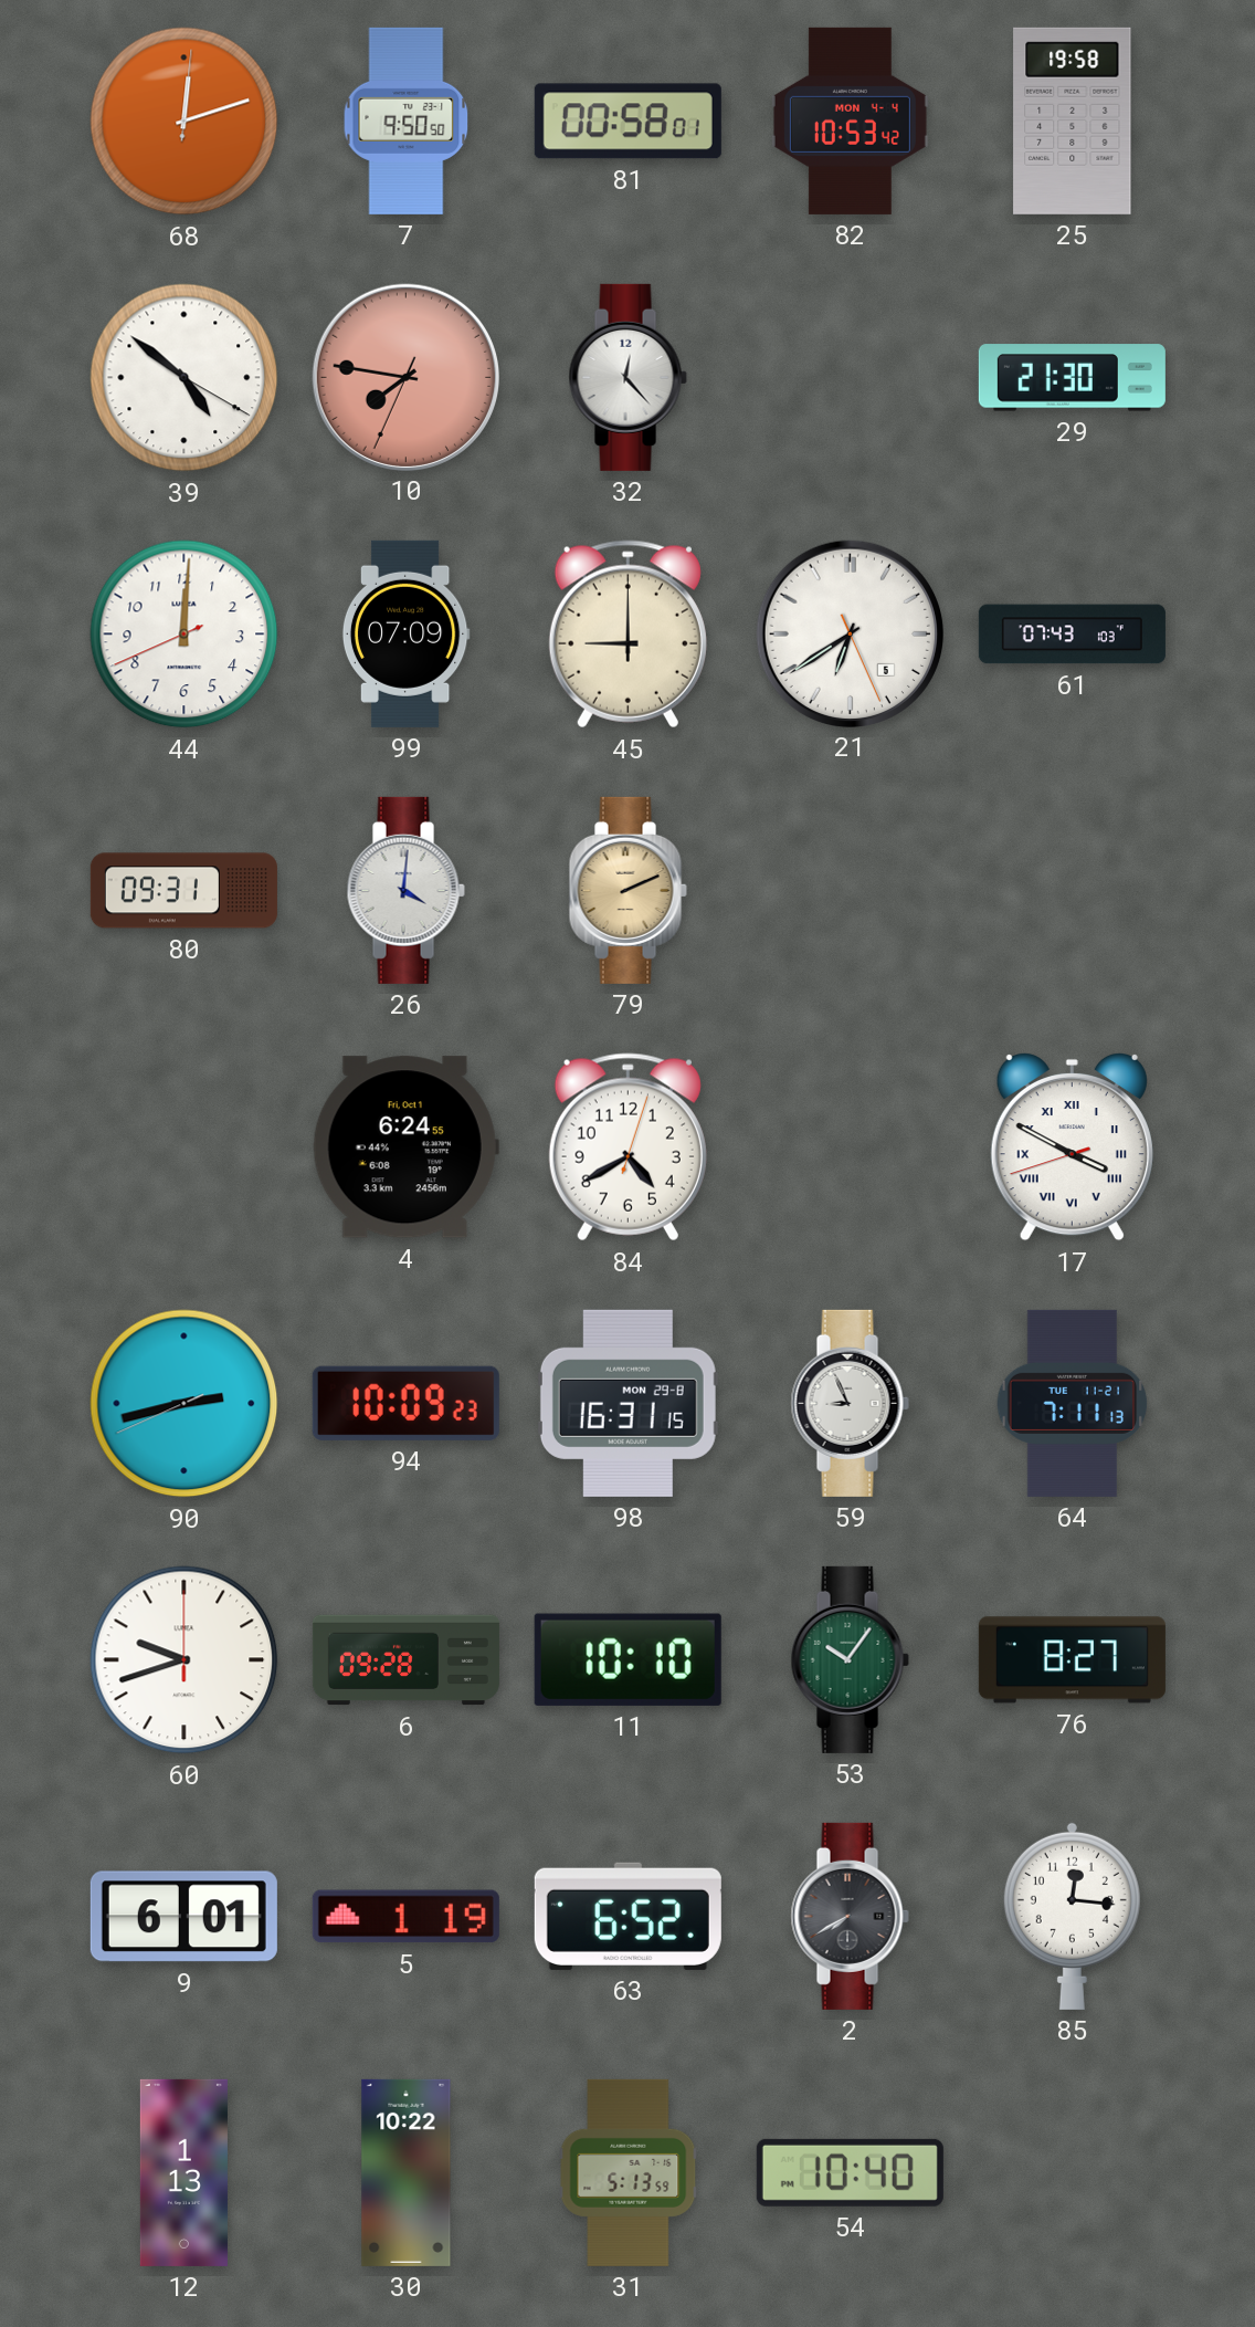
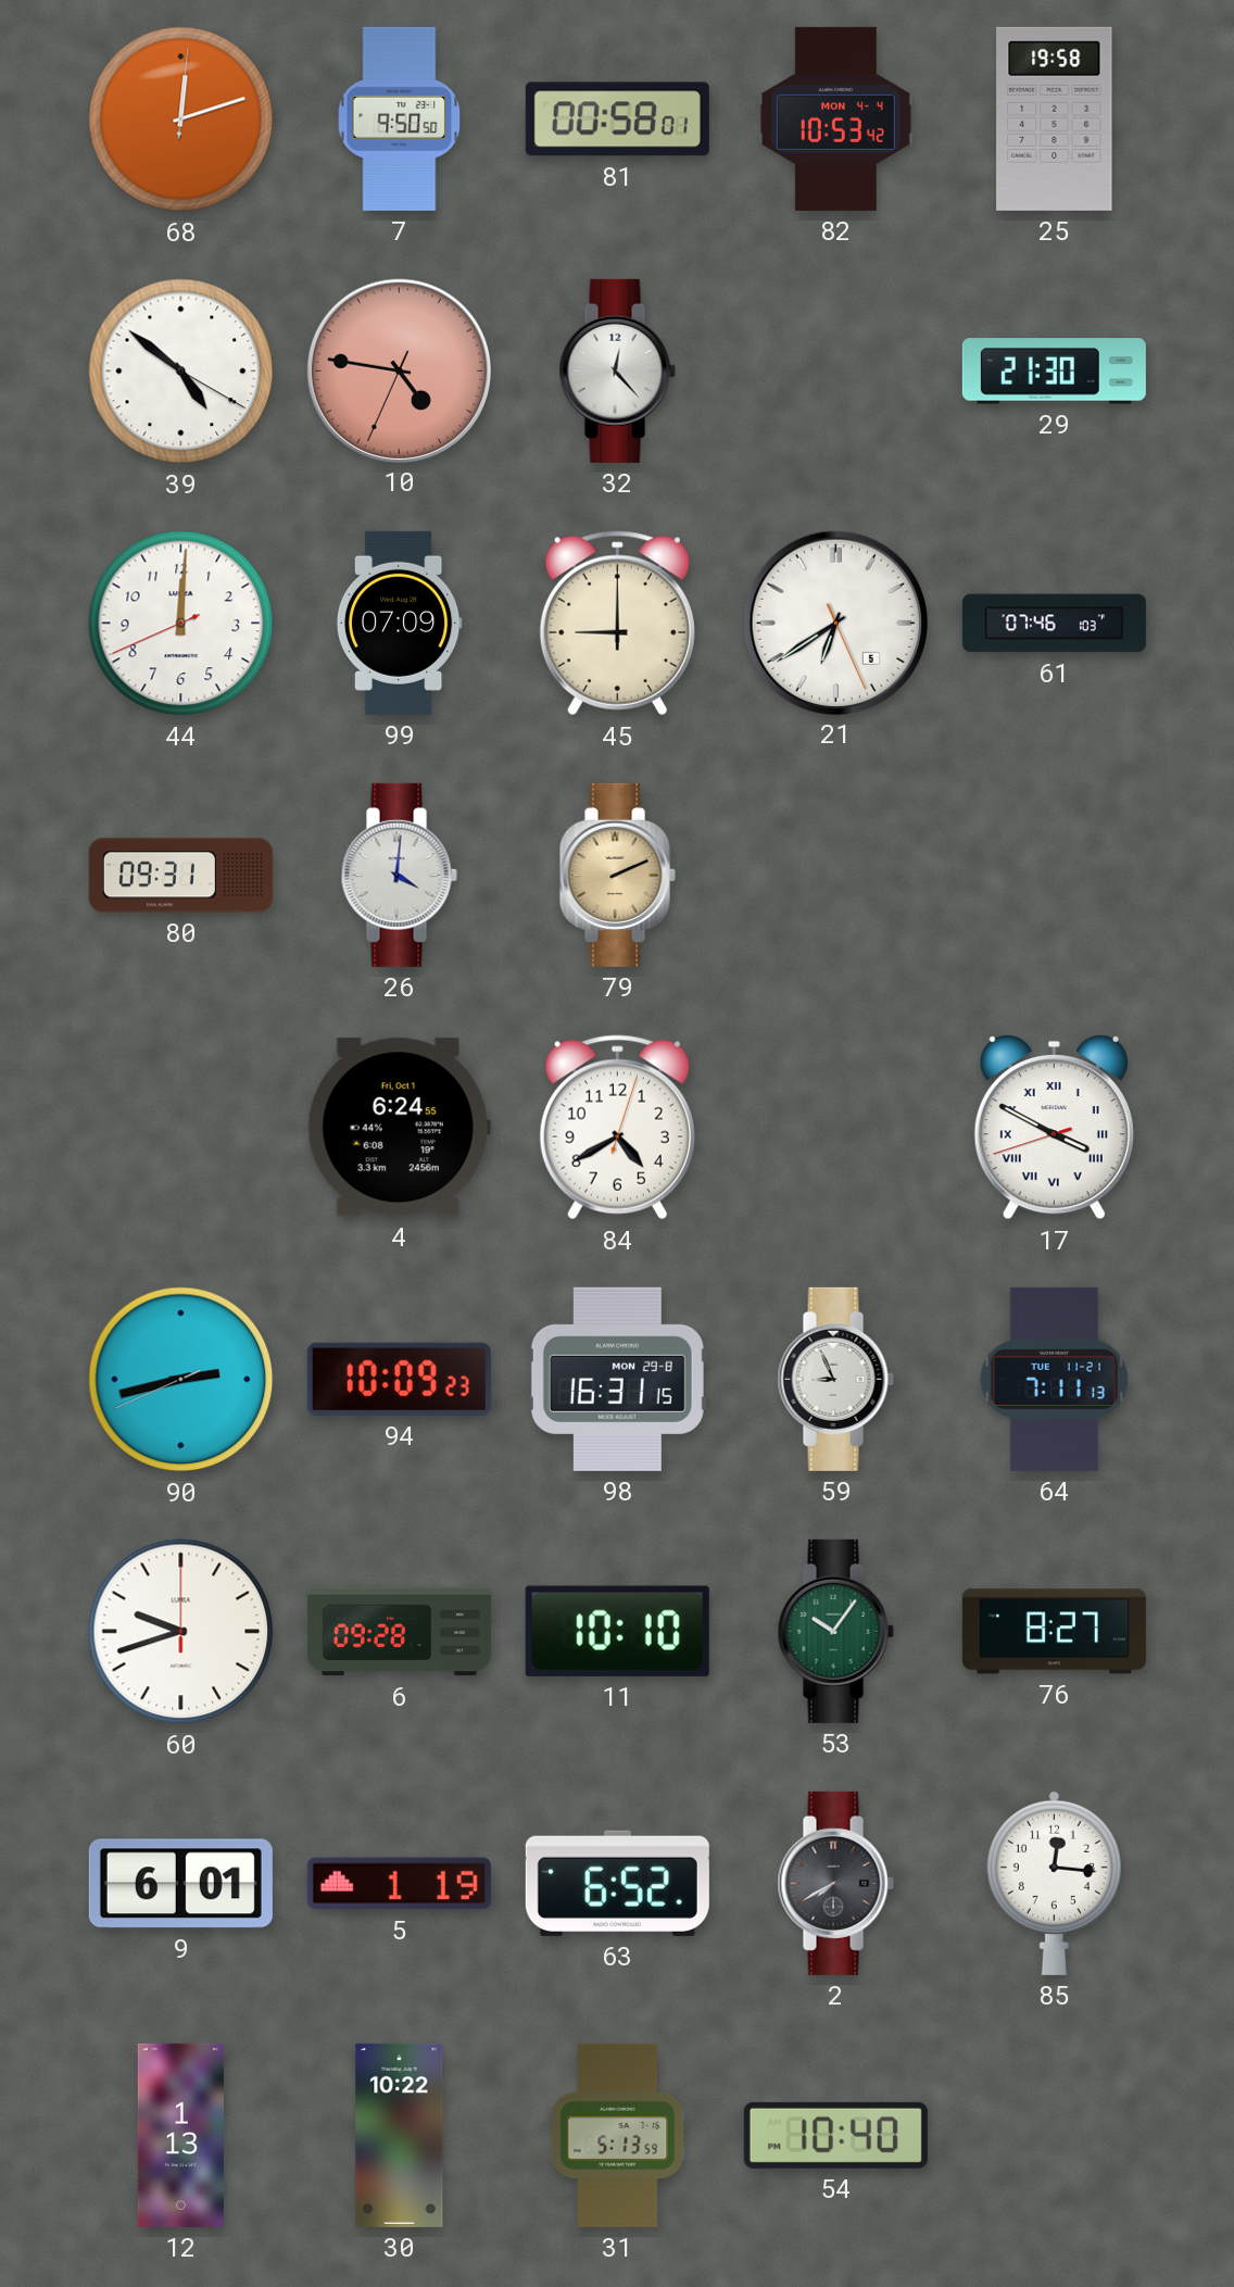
10: 7:46 -> 4:46
61: 07:43 -> 07:46
